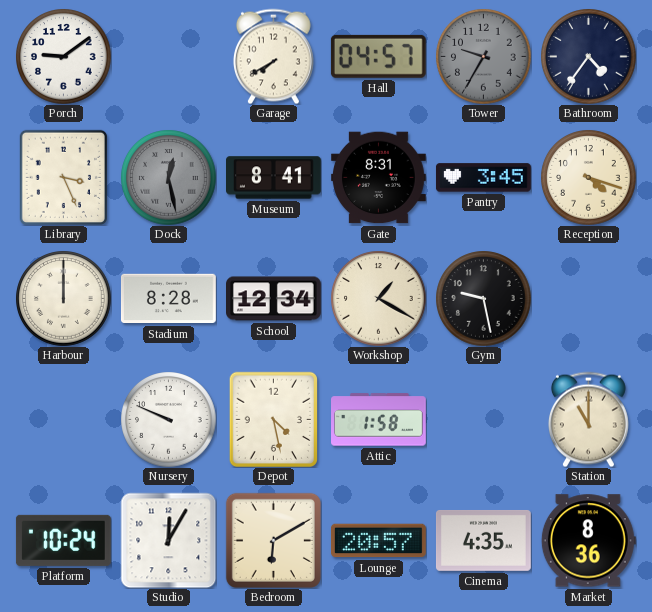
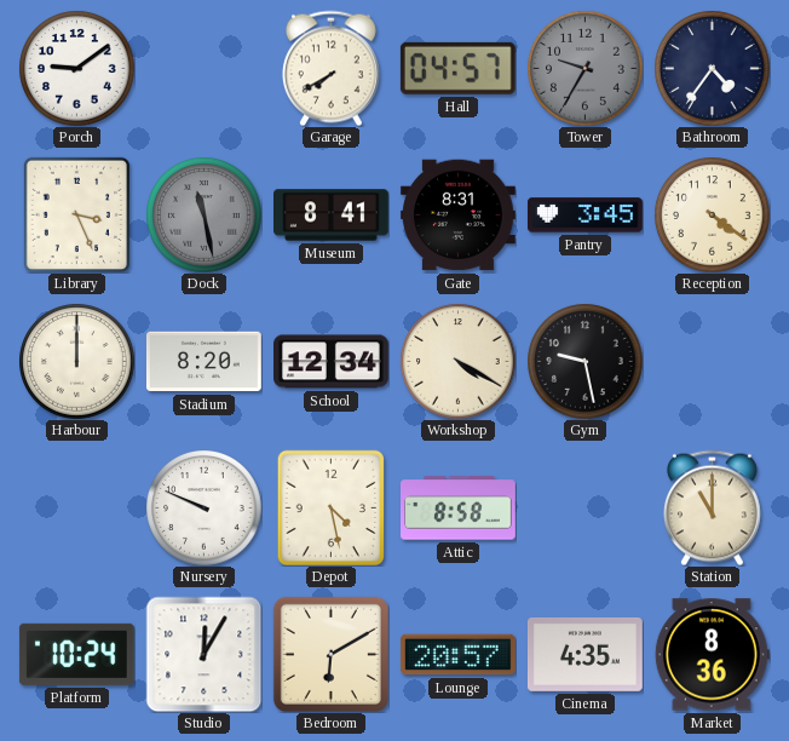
Dock: 12:28 -> 11:28
Reception: 4:18 -> 4:21
Stadium: 8:28 -> 8:20
Workshop: 1:20 -> 4:20
Attic: 1:58 -> 8:58
